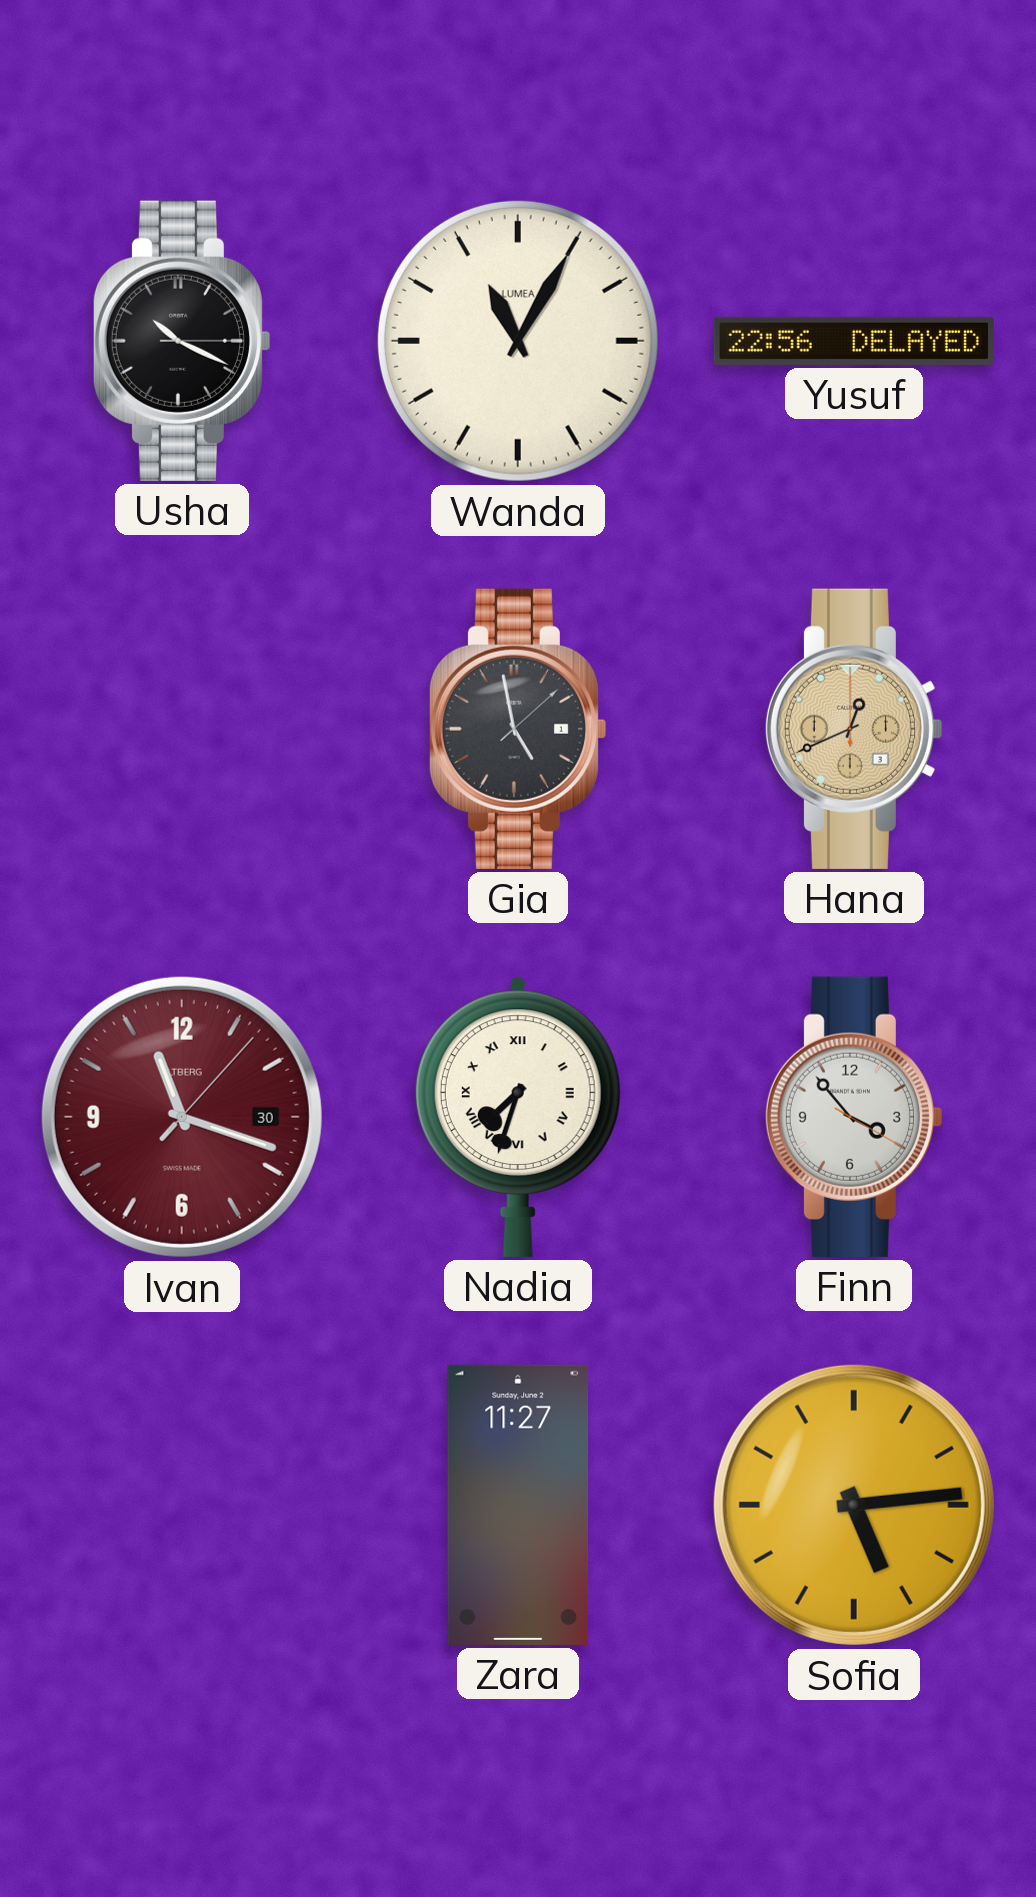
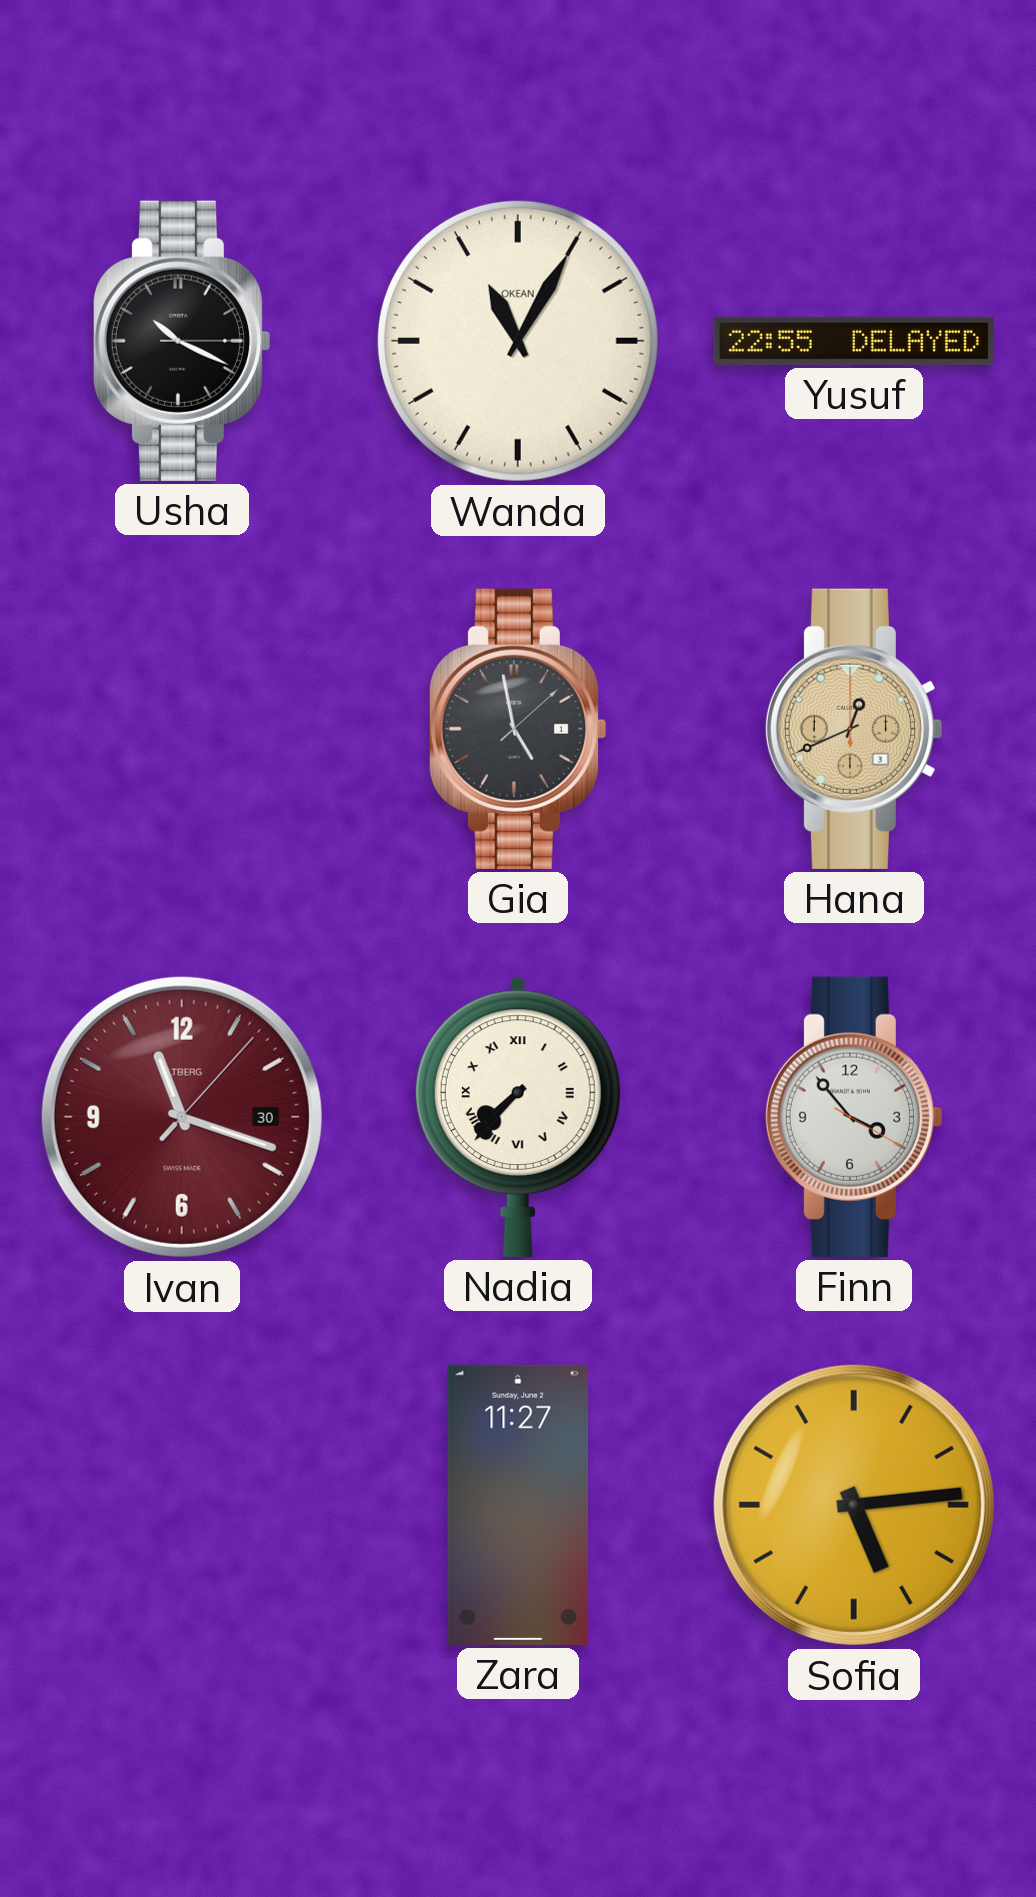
Wanda brand: LUMEA -> OKEAN
Yusuf: 22:56 -> 22:55
Nadia: 7:33 -> 7:37
